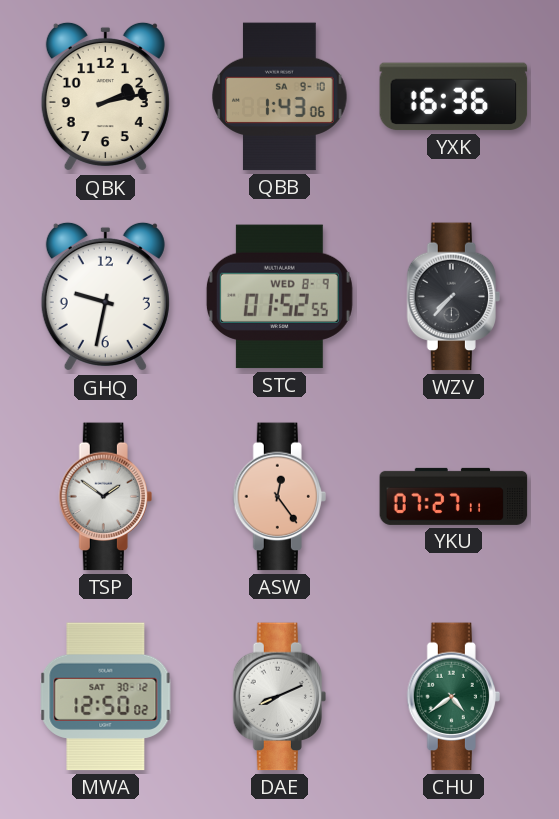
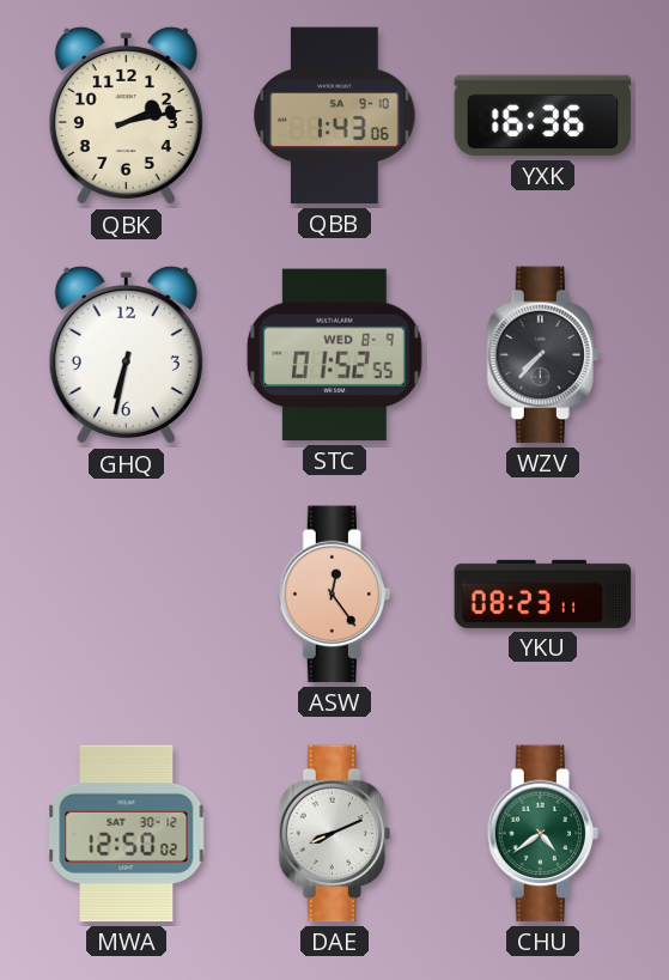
GHQ: 9:32 -> 6:32
TSP: 1:51 -> none
YKU: 07:27 -> 08:23
